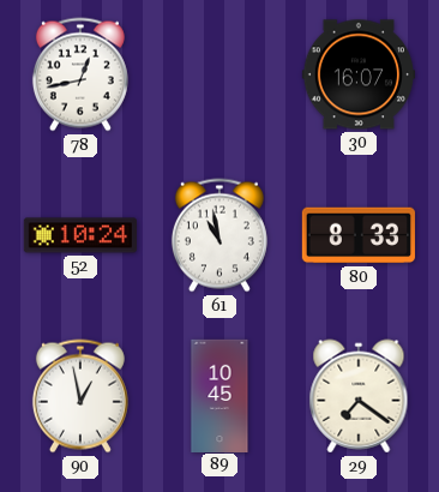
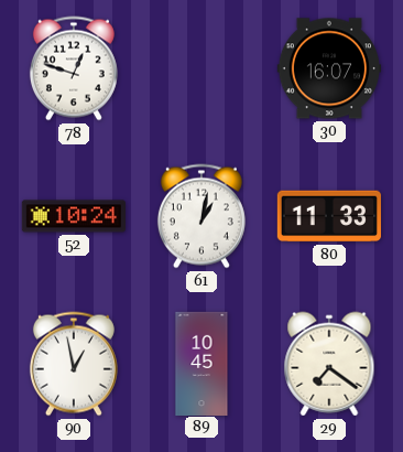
78: 12:43 -> 12:48
61: 10:58 -> 1:02
80: 8:33 -> 11:33
